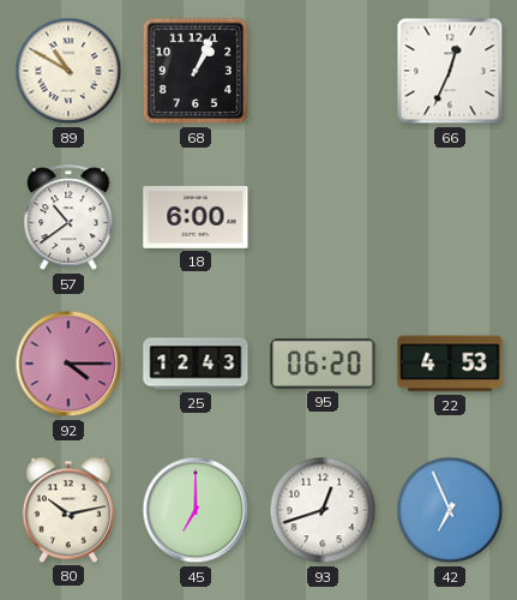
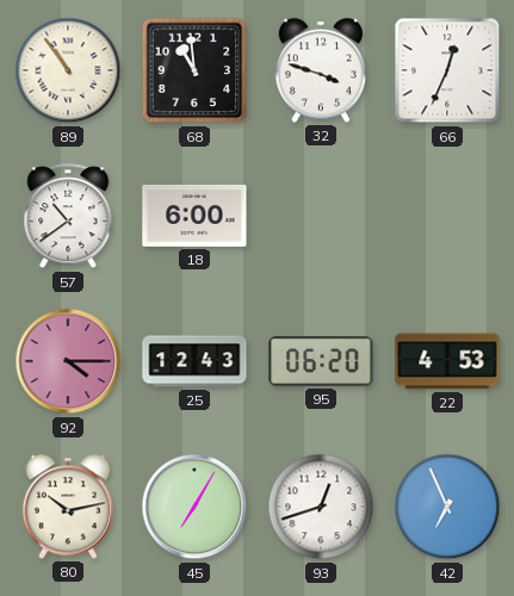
89: 10:50 -> 10:54
68: 1:04 -> 10:59
32: none -> 3:48
45: 7:00 -> 7:05
